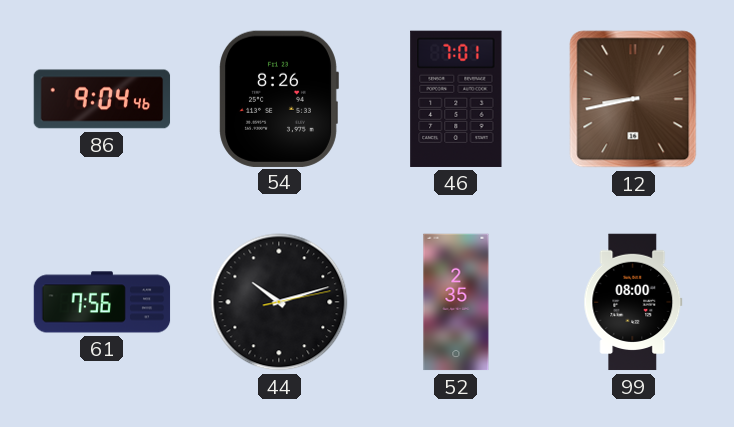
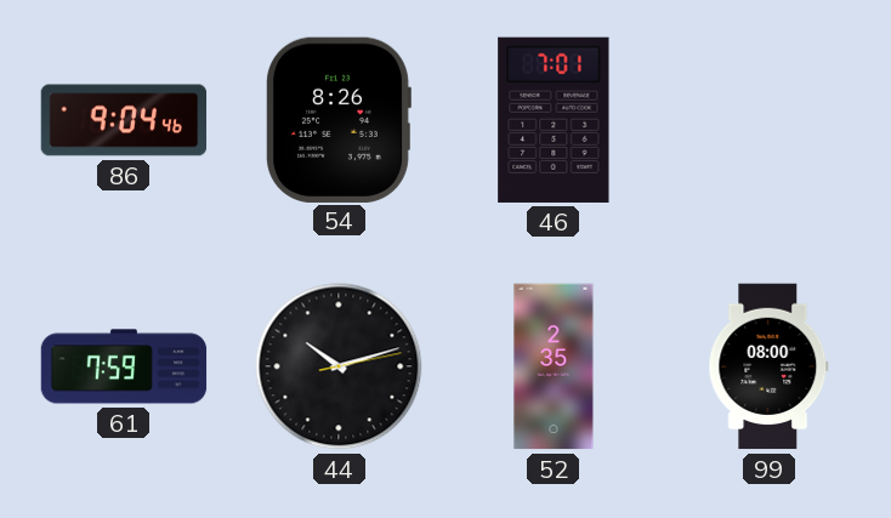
12: 8:43 -> none
61: 7:56 -> 7:59
